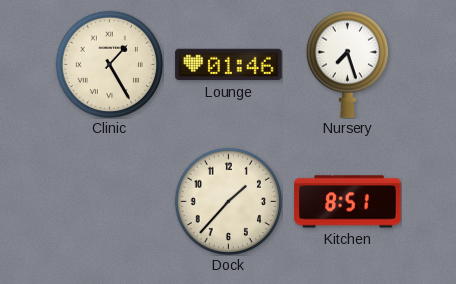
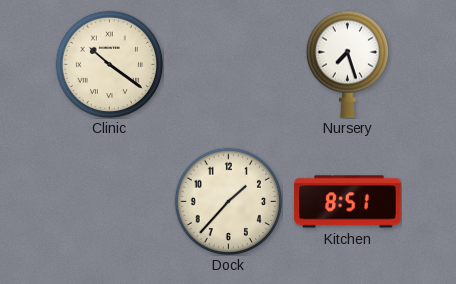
Clinic: 1:25 -> 10:21
Lounge: 01:46 -> none
